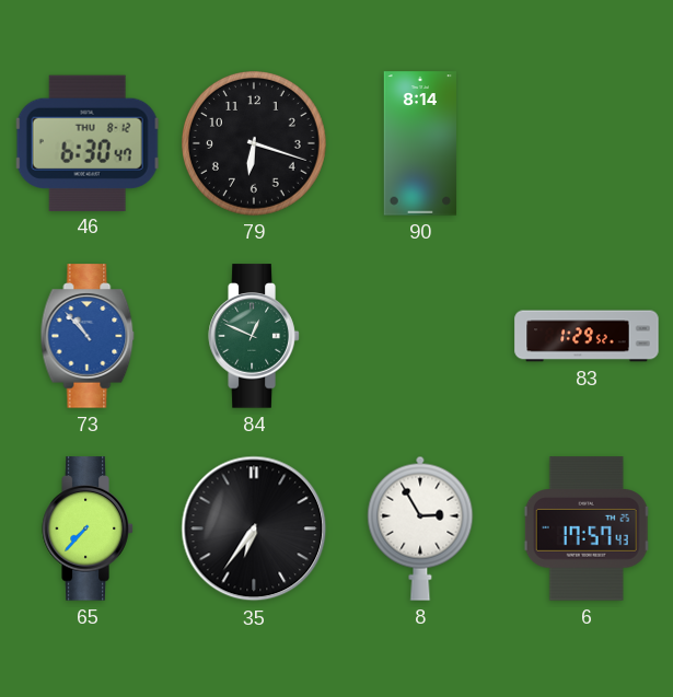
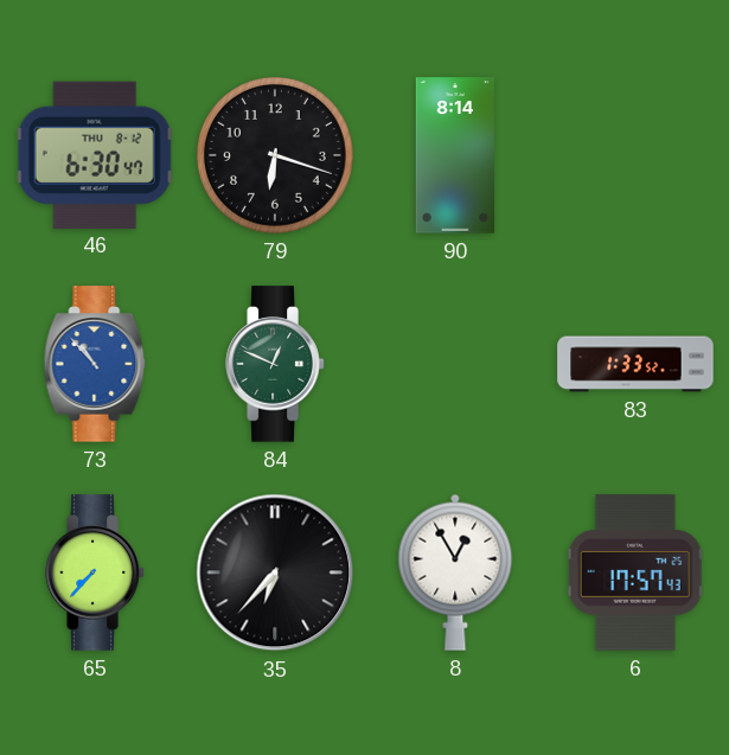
83: 1:29 -> 1:33
35: 6:36 -> 6:37
8: 2:55 -> 12:55
